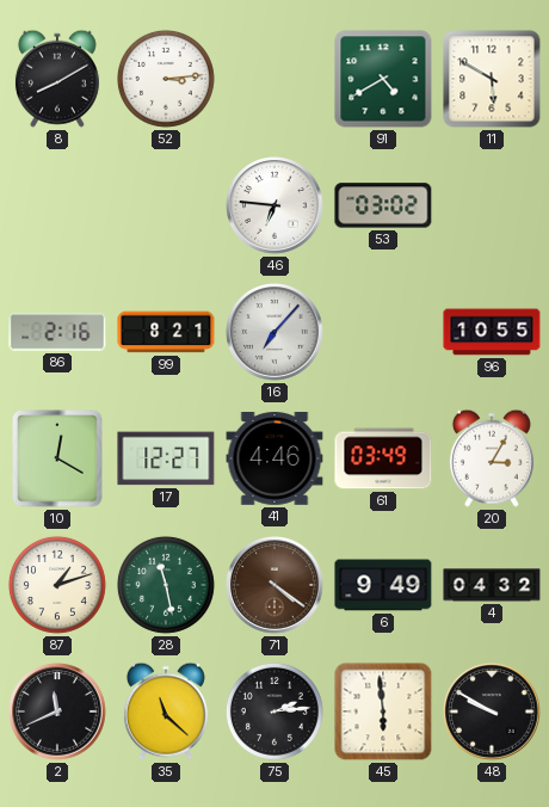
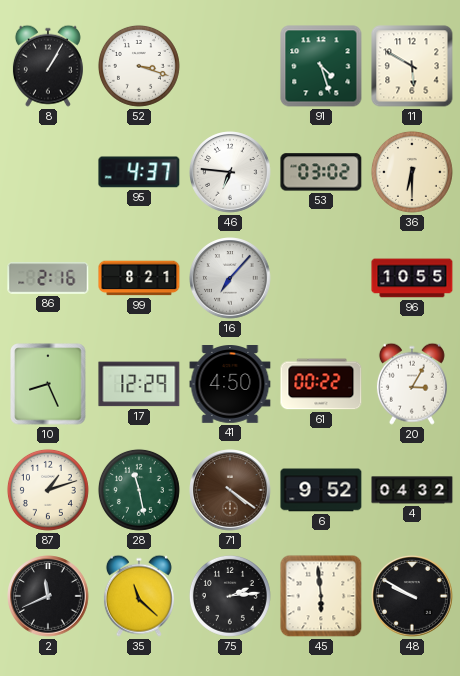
8: 8:10 -> 1:05
52: 3:14 -> 3:18
91: 4:40 -> 4:27
95: none -> 4:37
36: none -> 6:30
10: 12:20 -> 8:26
17: 12:27 -> 12:29
41: 4:46 -> 4:50
61: 03:49 -> 00:22
6: 9:49 -> 9:52
